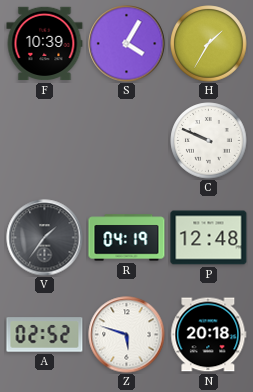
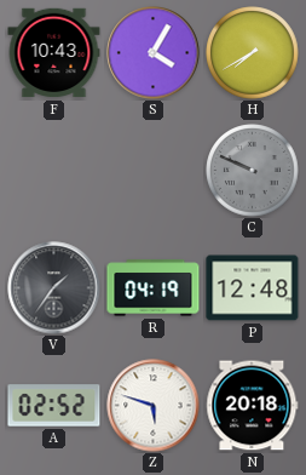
F: 10:39 -> 10:43
H: 1:35 -> 7:40
C dial: white -> grey
